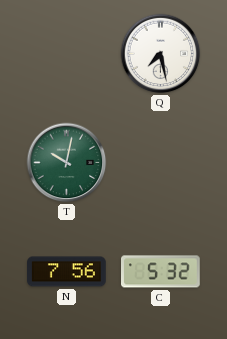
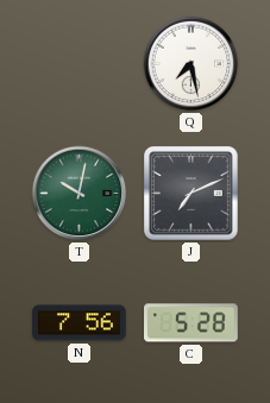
J: none -> 7:11
C: 5:32 -> 5:28
